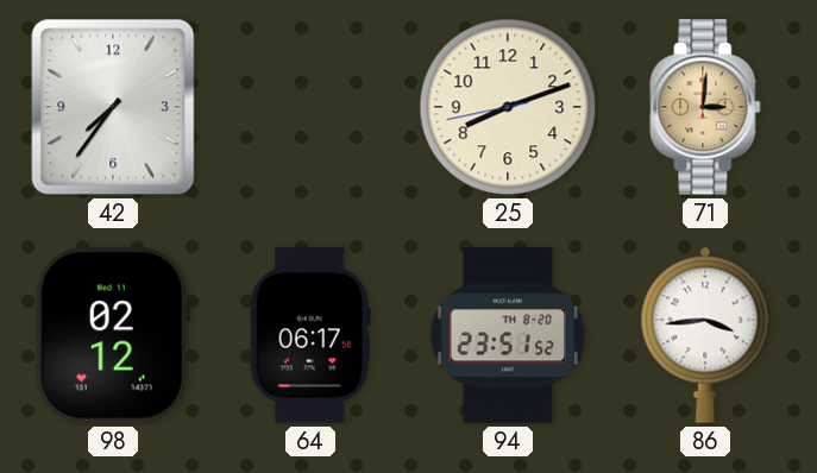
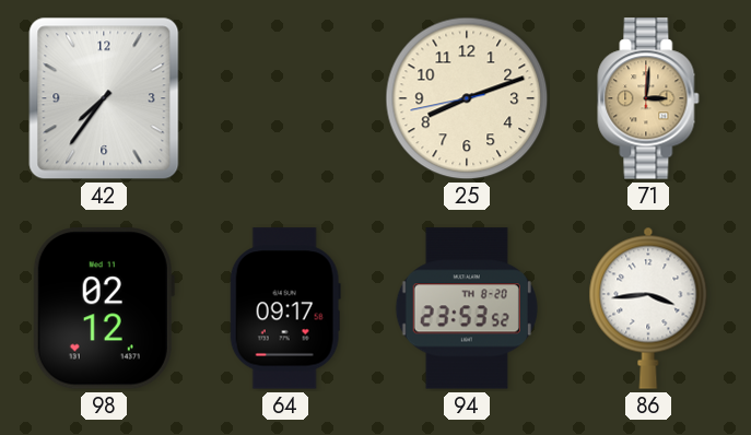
64: 06:17 -> 09:17
94: 23:51 -> 23:53
